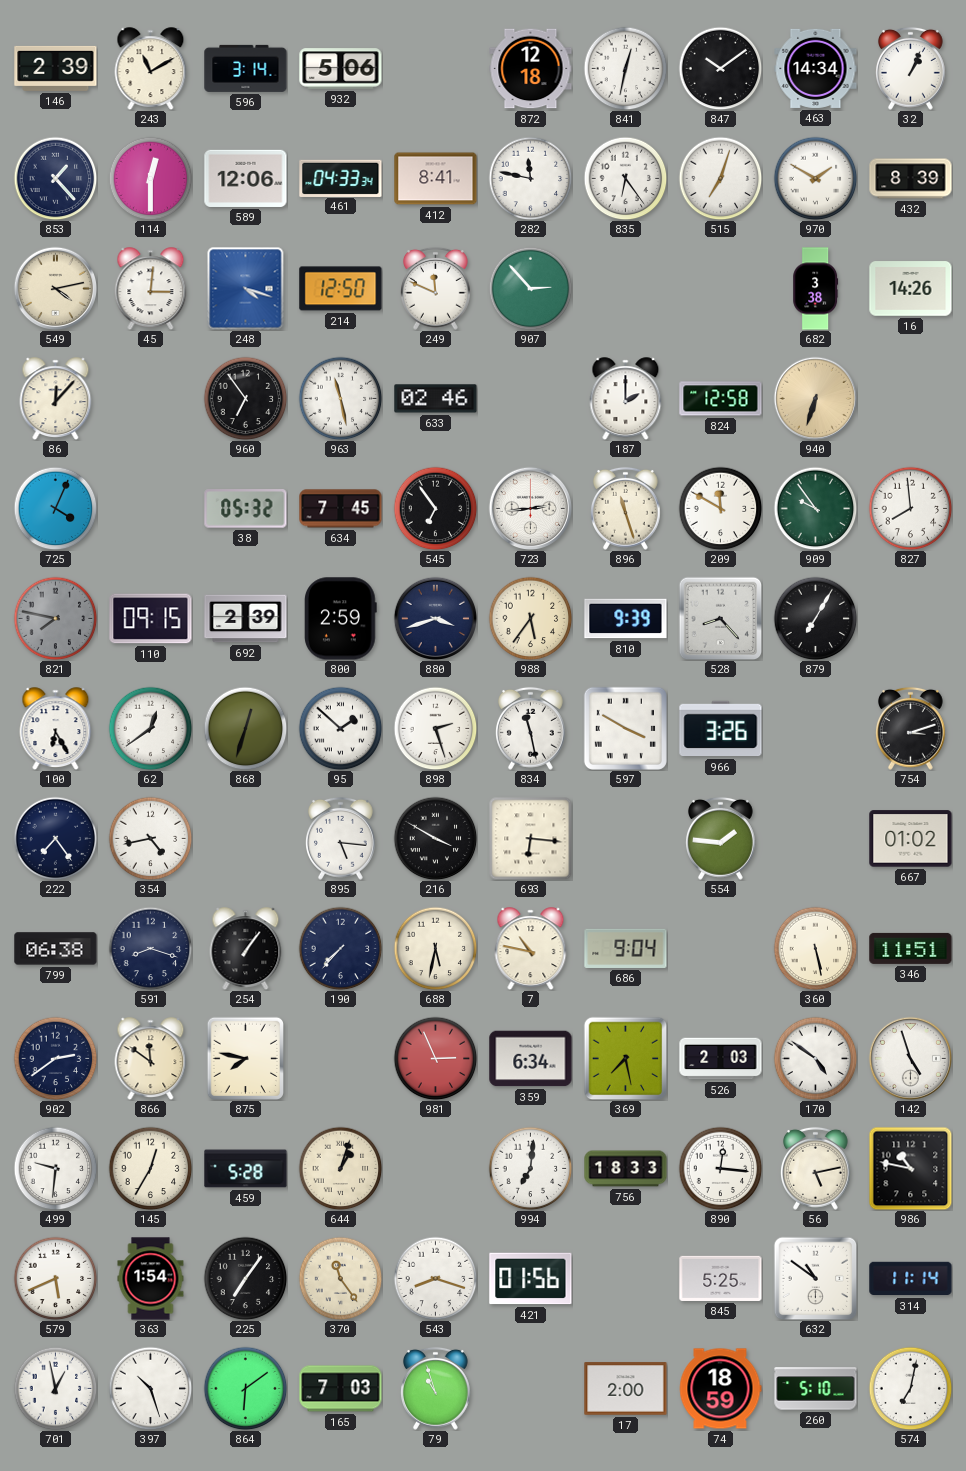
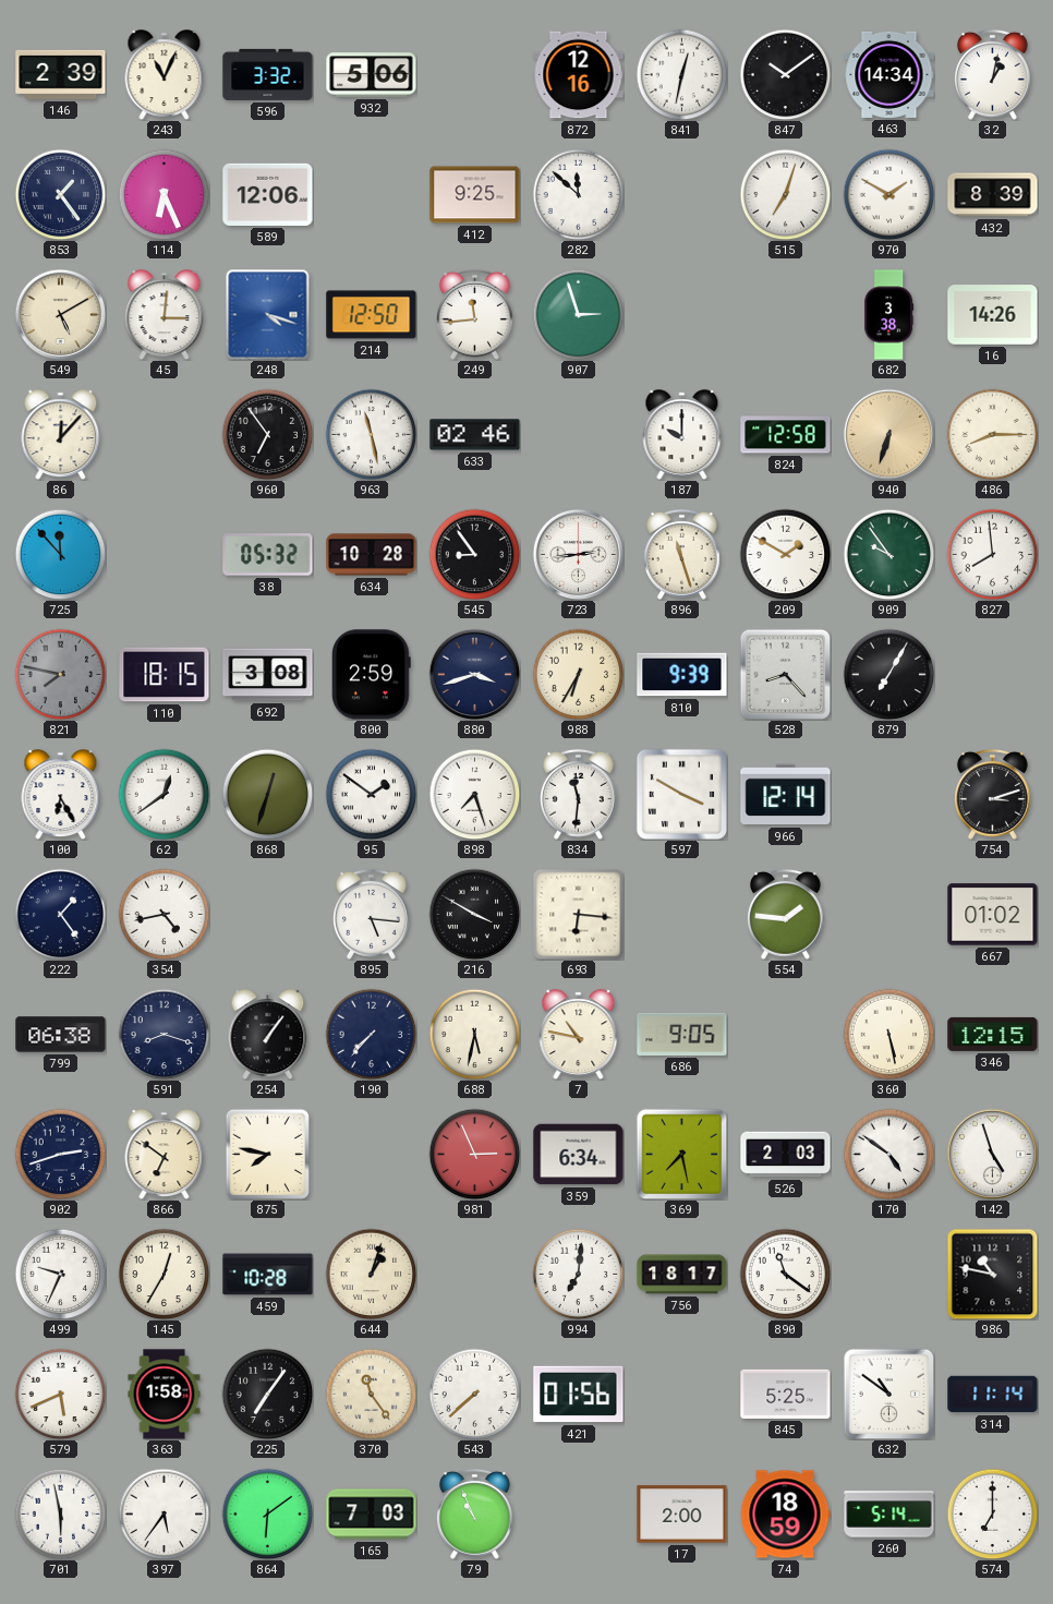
243: 11:10 -> 11:04
596: 3:14 -> 3:32
872: 12:18 -> 12:16
32: 1:04 -> 1:02
853: 1:23 -> 1:24
114: 12:30 -> 6:26
461: 04:33 -> none
412: 8:41 -> 9:25
282: 11:47 -> 11:52
835: 6:24 -> none
549: 4:13 -> 5:10
249: 11:49 -> 11:44
907: 2:53 -> 2:57
187: 2:00 -> 10:00
486: none -> 8:15
725: 4:04 -> 11:53
634: 7:45 -> 10:28
545: 6:54 -> 8:54
209: 11:50 -> 1:50
110: 09:15 -> 18:15
692: 2:39 -> 3:08
988: 5:36 -> 6:35
95: 1:52 -> 1:51
898: 2:27 -> 7:27
834: 11:28 -> 11:31
966: 3:26 -> 12:14
222: 7:24 -> 1:24
686: 9:04 -> 9:05
346: 11:51 -> 12:15
902: 2:39 -> 2:42
866: 11:51 -> 6:51
499: 9:31 -> 9:34
459: 5:28 -> 10:28
756: 18:33 -> 18:17
890: 12:16 -> 11:21
56: 5:13 -> none
363: 1:54 -> 1:58
543: 8:18 -> 7:38
701: 12:58 -> 5:58
397: 10:27 -> 5:36
79: 10:57 -> 10:56
260: 5:10 -> 5:14
574: 7:02 -> 7:00
